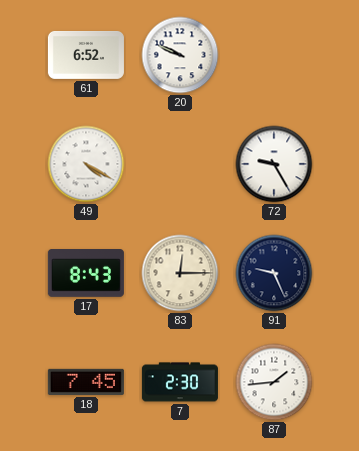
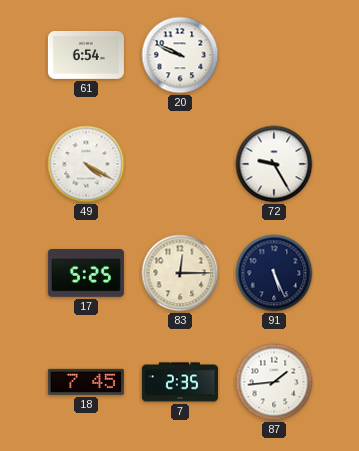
61: 6:52 -> 6:54
17: 8:43 -> 5:25
91: 9:26 -> 5:26
7: 2:30 -> 2:35
